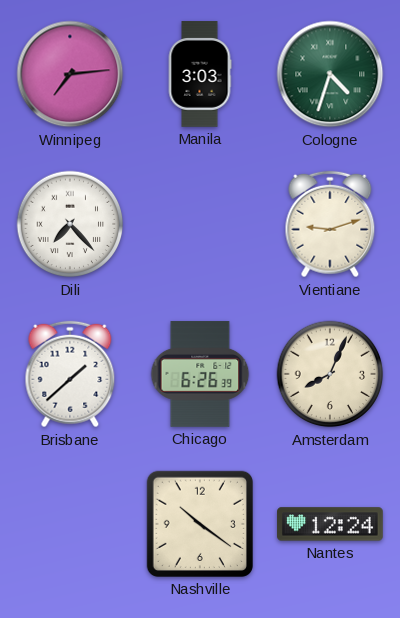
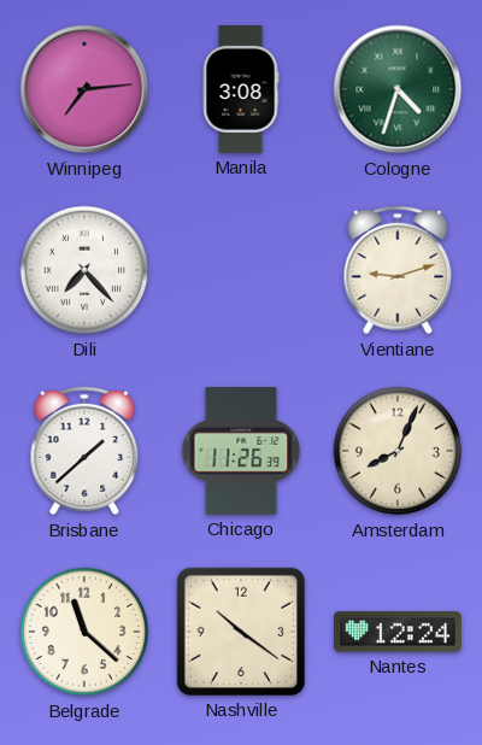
Manila: 3:03 -> 3:08
Chicago: 6:26 -> 11:26
Belgrade: none -> 11:22
